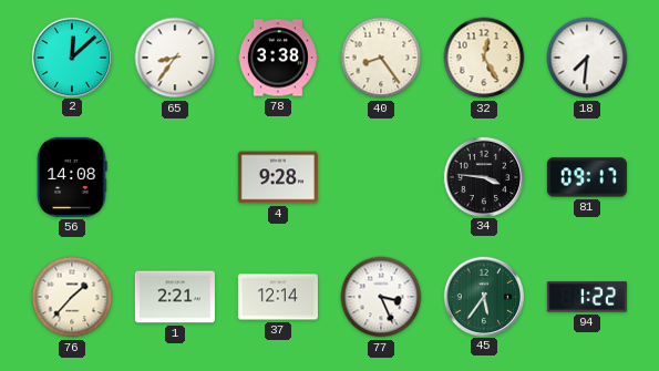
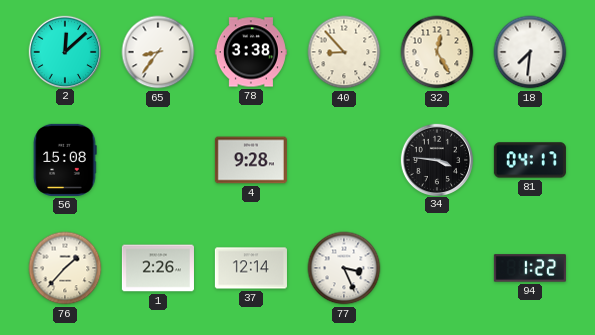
40: 8:24 -> 8:53
56: 14:08 -> 15:08
81: 09:17 -> 04:17
1: 2:21 -> 2:26
45: 5:36 -> none
